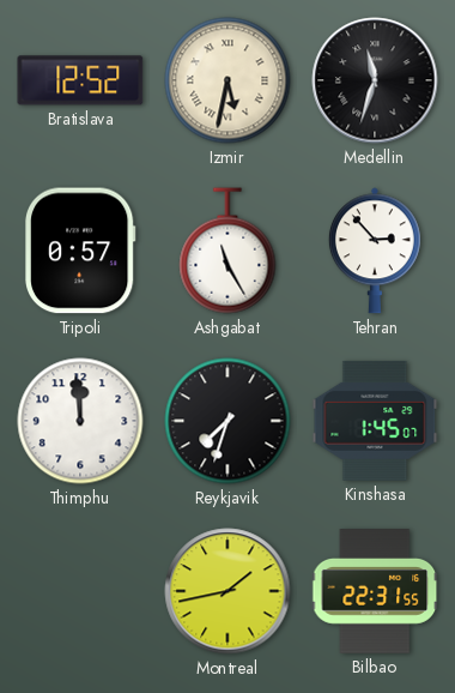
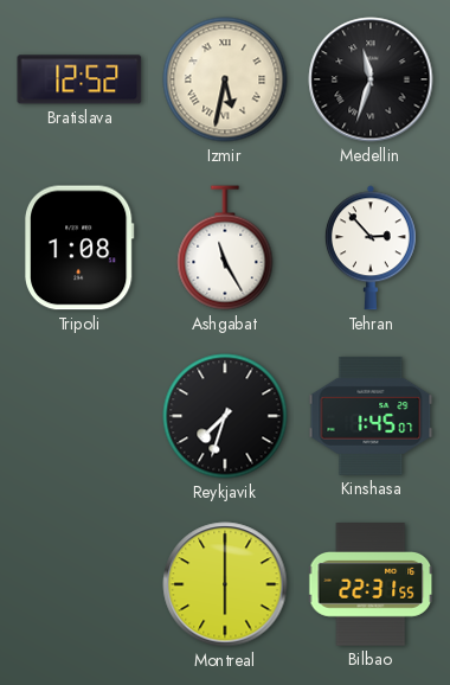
Tripoli: 0:57 -> 1:08
Thimphu: 11:59 -> none
Montreal: 1:43 -> 6:00
